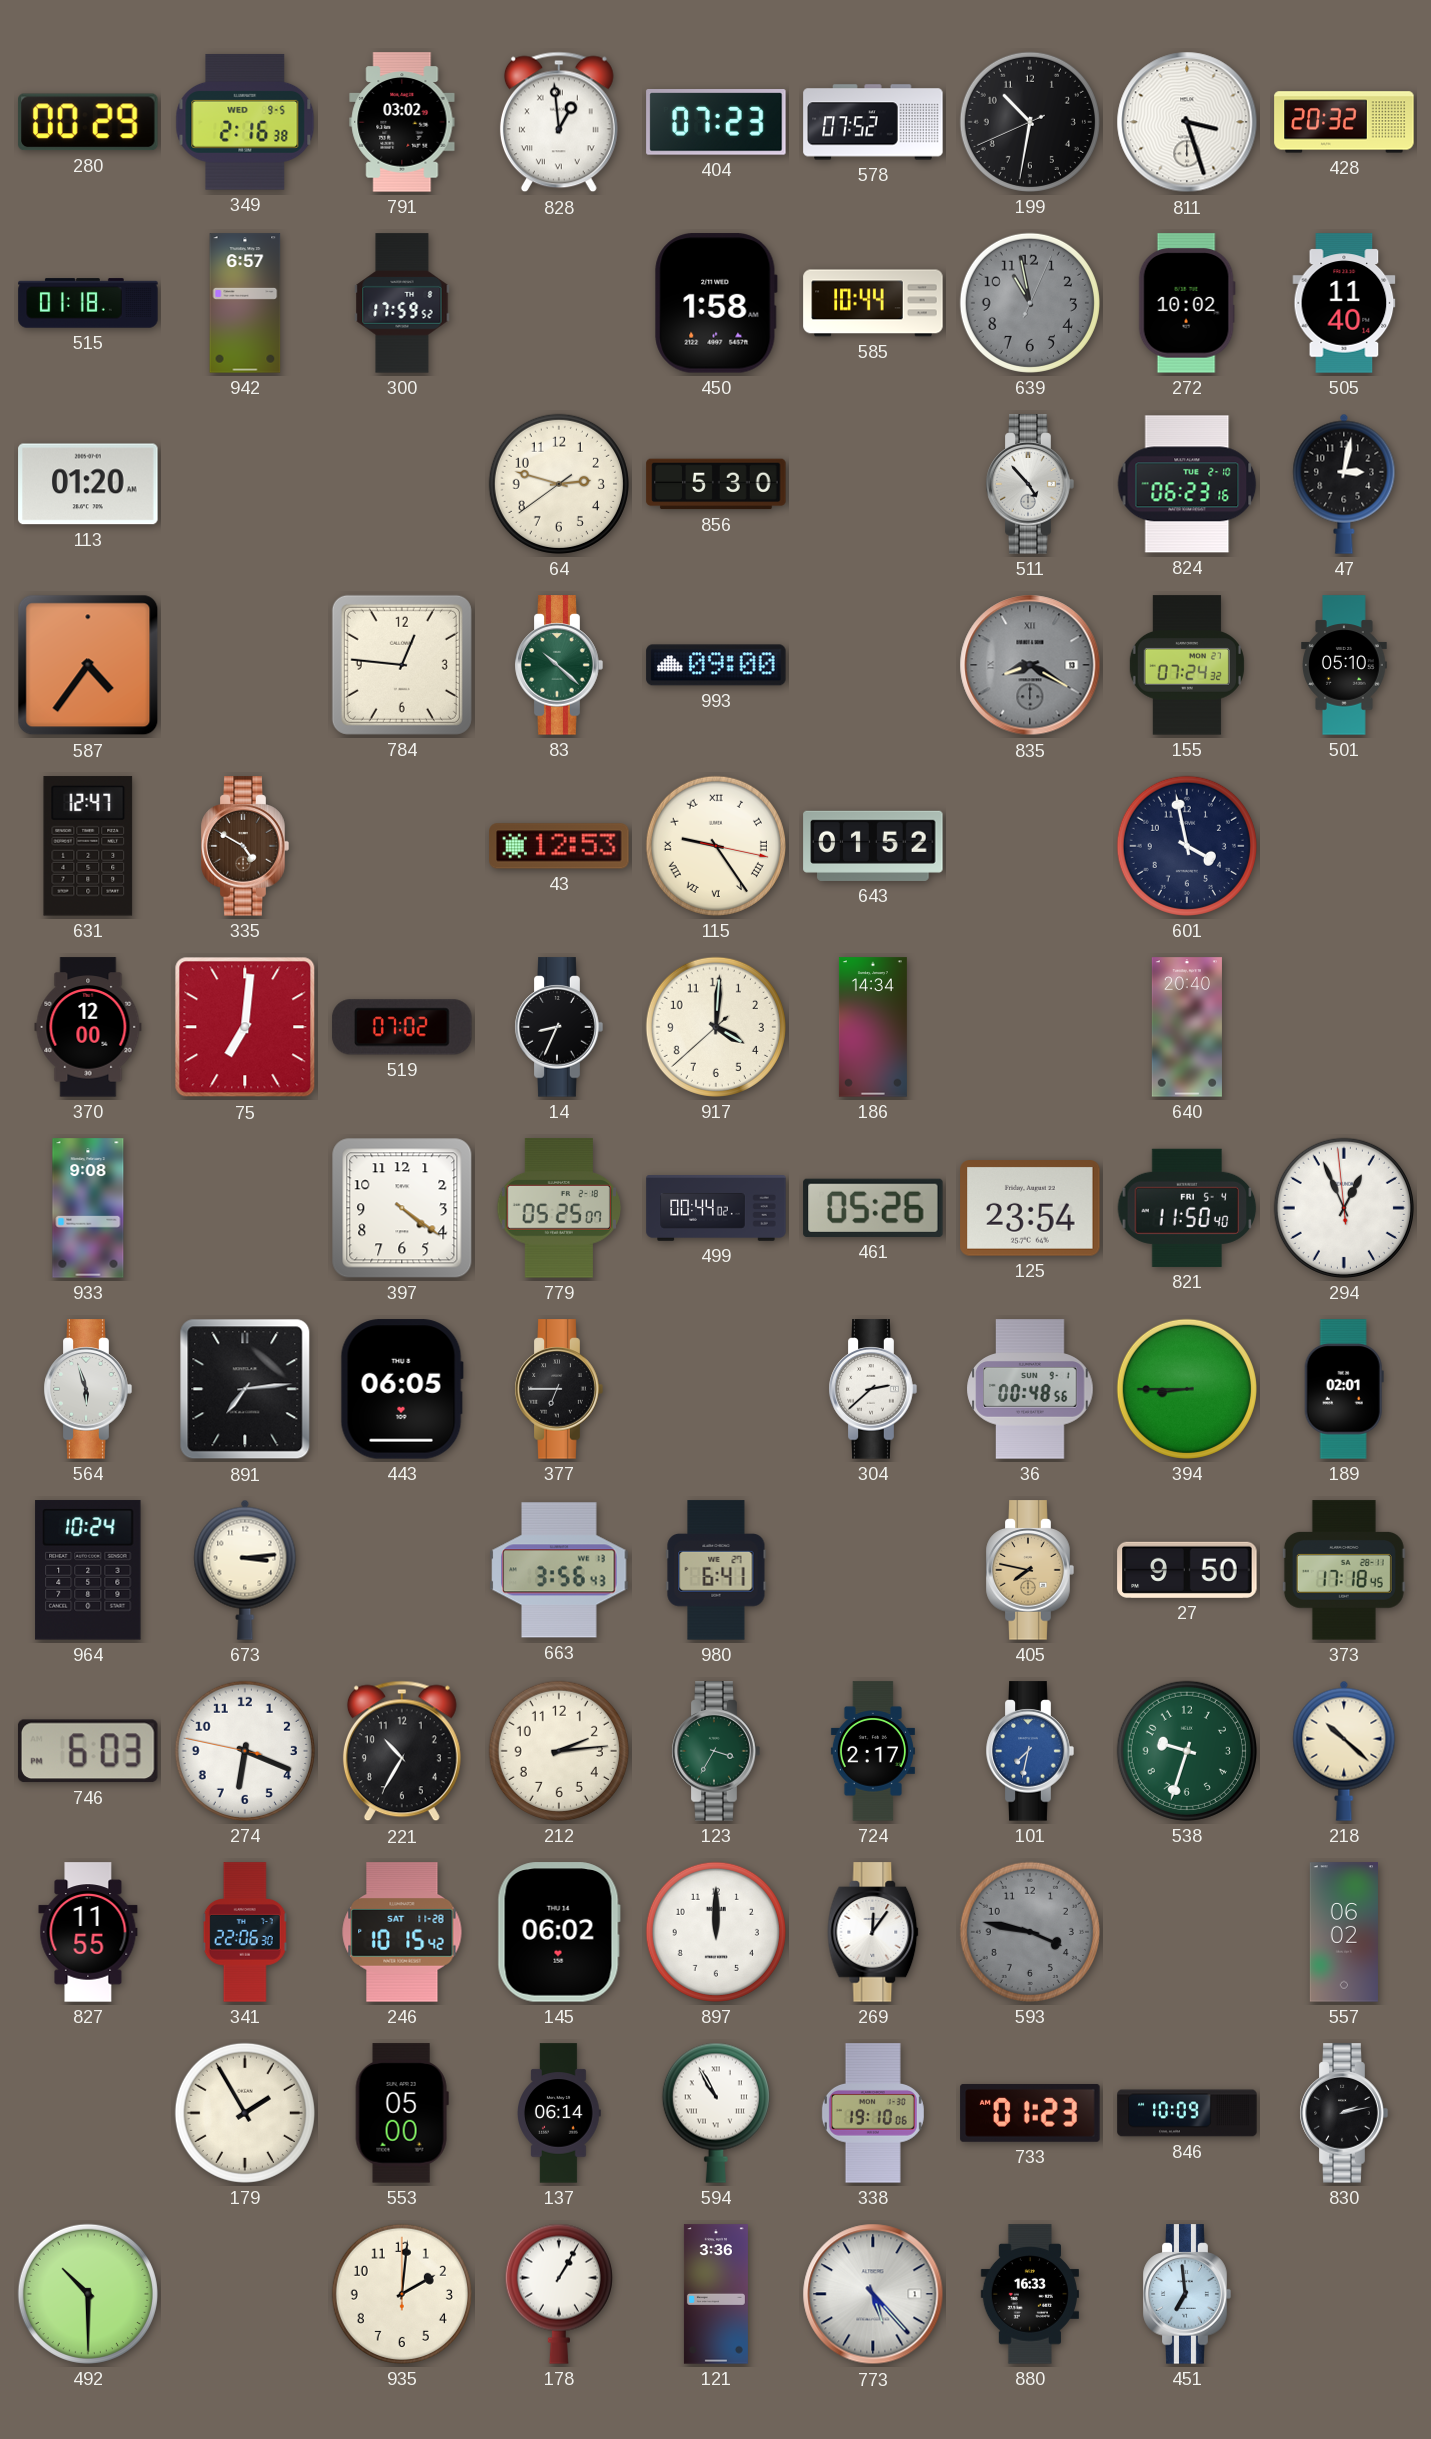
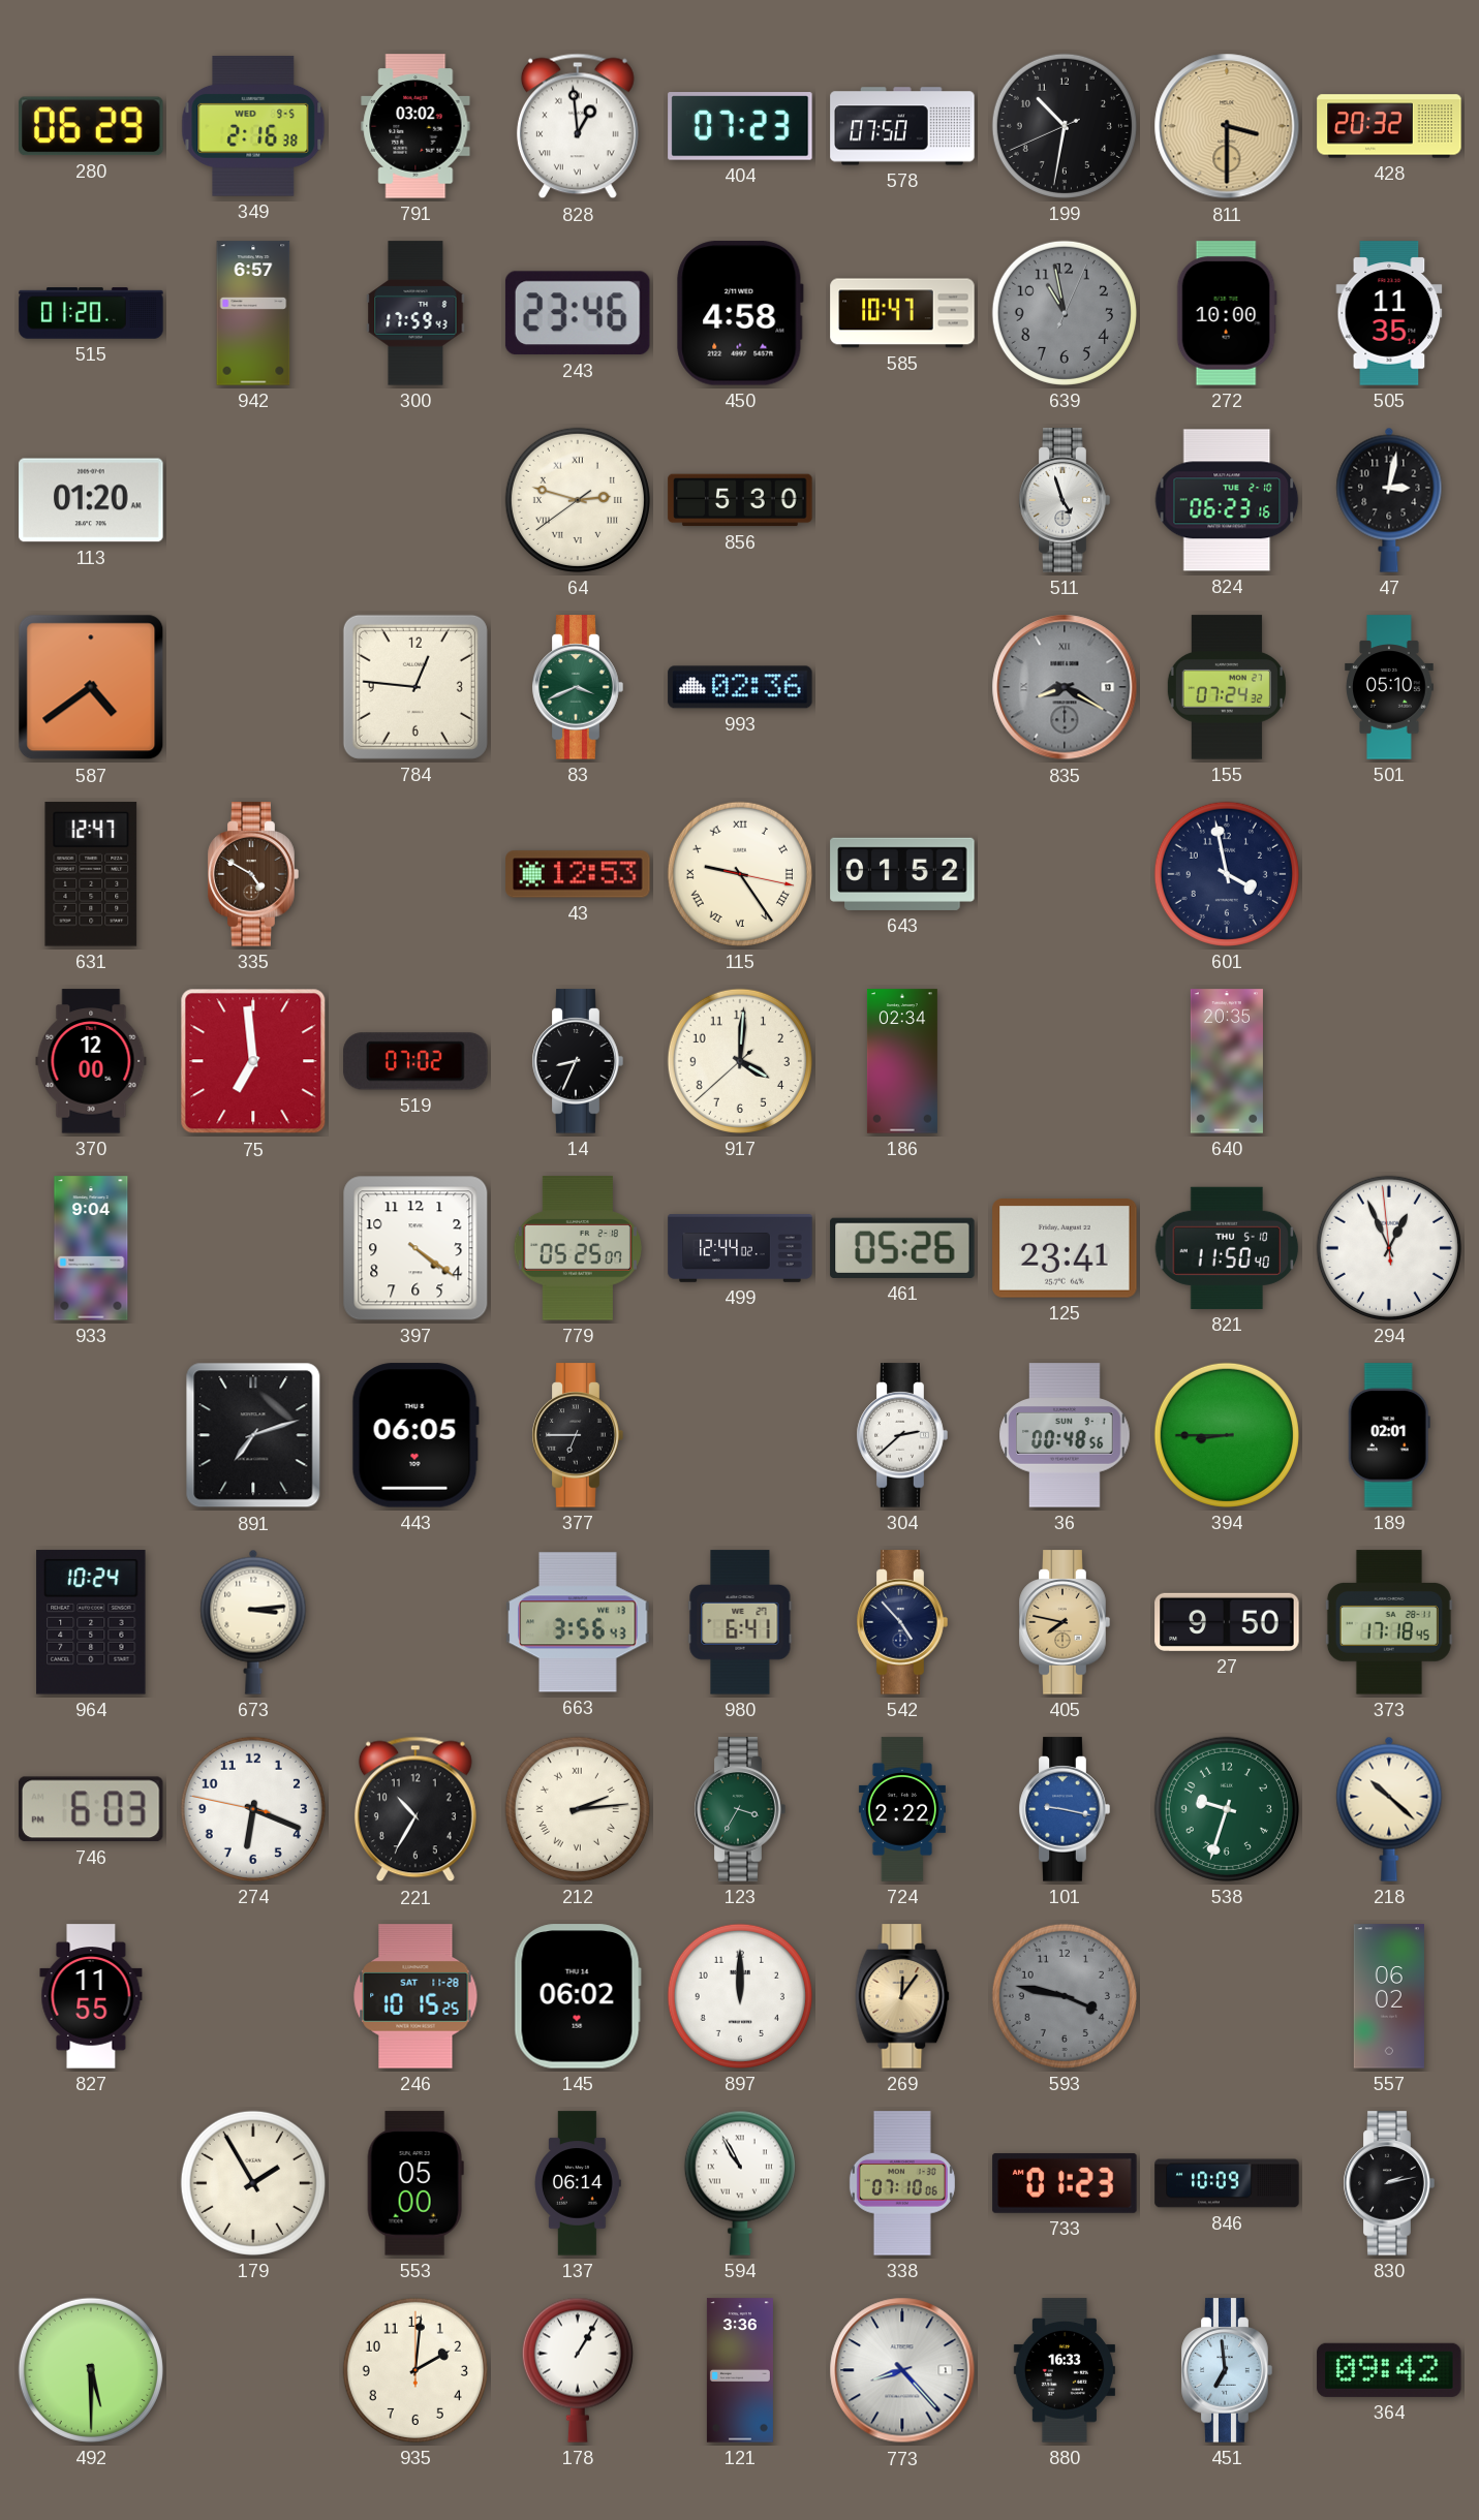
280: 00:29 -> 06:29
578: 07:52 -> 07:50
811: 3:27 -> 3:30
811 dial: white -> champagne
515: 01:18 -> 01:20
300: 17:59:52 -> 17:59:43
243: none -> 23:46
450: 1:58 -> 4:58
585: 10:44 -> 10:47
272: 10:02 -> 10:00
505: 11:40 -> 11:35
64 numerals: Arabic -> Roman
511: 4:53 -> 4:57
587: 4:36 -> 4:39
83: 10:22 -> 3:41
993: 09:00 -> 02:36
75: 7:01 -> 6:59
186: 14:34 -> 02:34
640: 20:40 -> 20:35
933: 9:08 -> 9:04
499: 00:44 -> 12:44
125: 23:54 -> 23:41
821 date: FRI 5-4 -> THU 5-10
564: 5:57 -> none
891: 7:14 -> 7:12
542: none -> 4:53
212 numerals: Arabic -> Roman
724: 2:17 -> 2:22
101: 7:32 -> 9:17
341: 22:06 -> none
246: 10:15:42 -> 10:15:25
269 dial: white -> champagne
338: 19:10 -> 07:10
492: 10:30 -> 5:30
773: 5:23 -> 8:23
364: none -> 09:42
